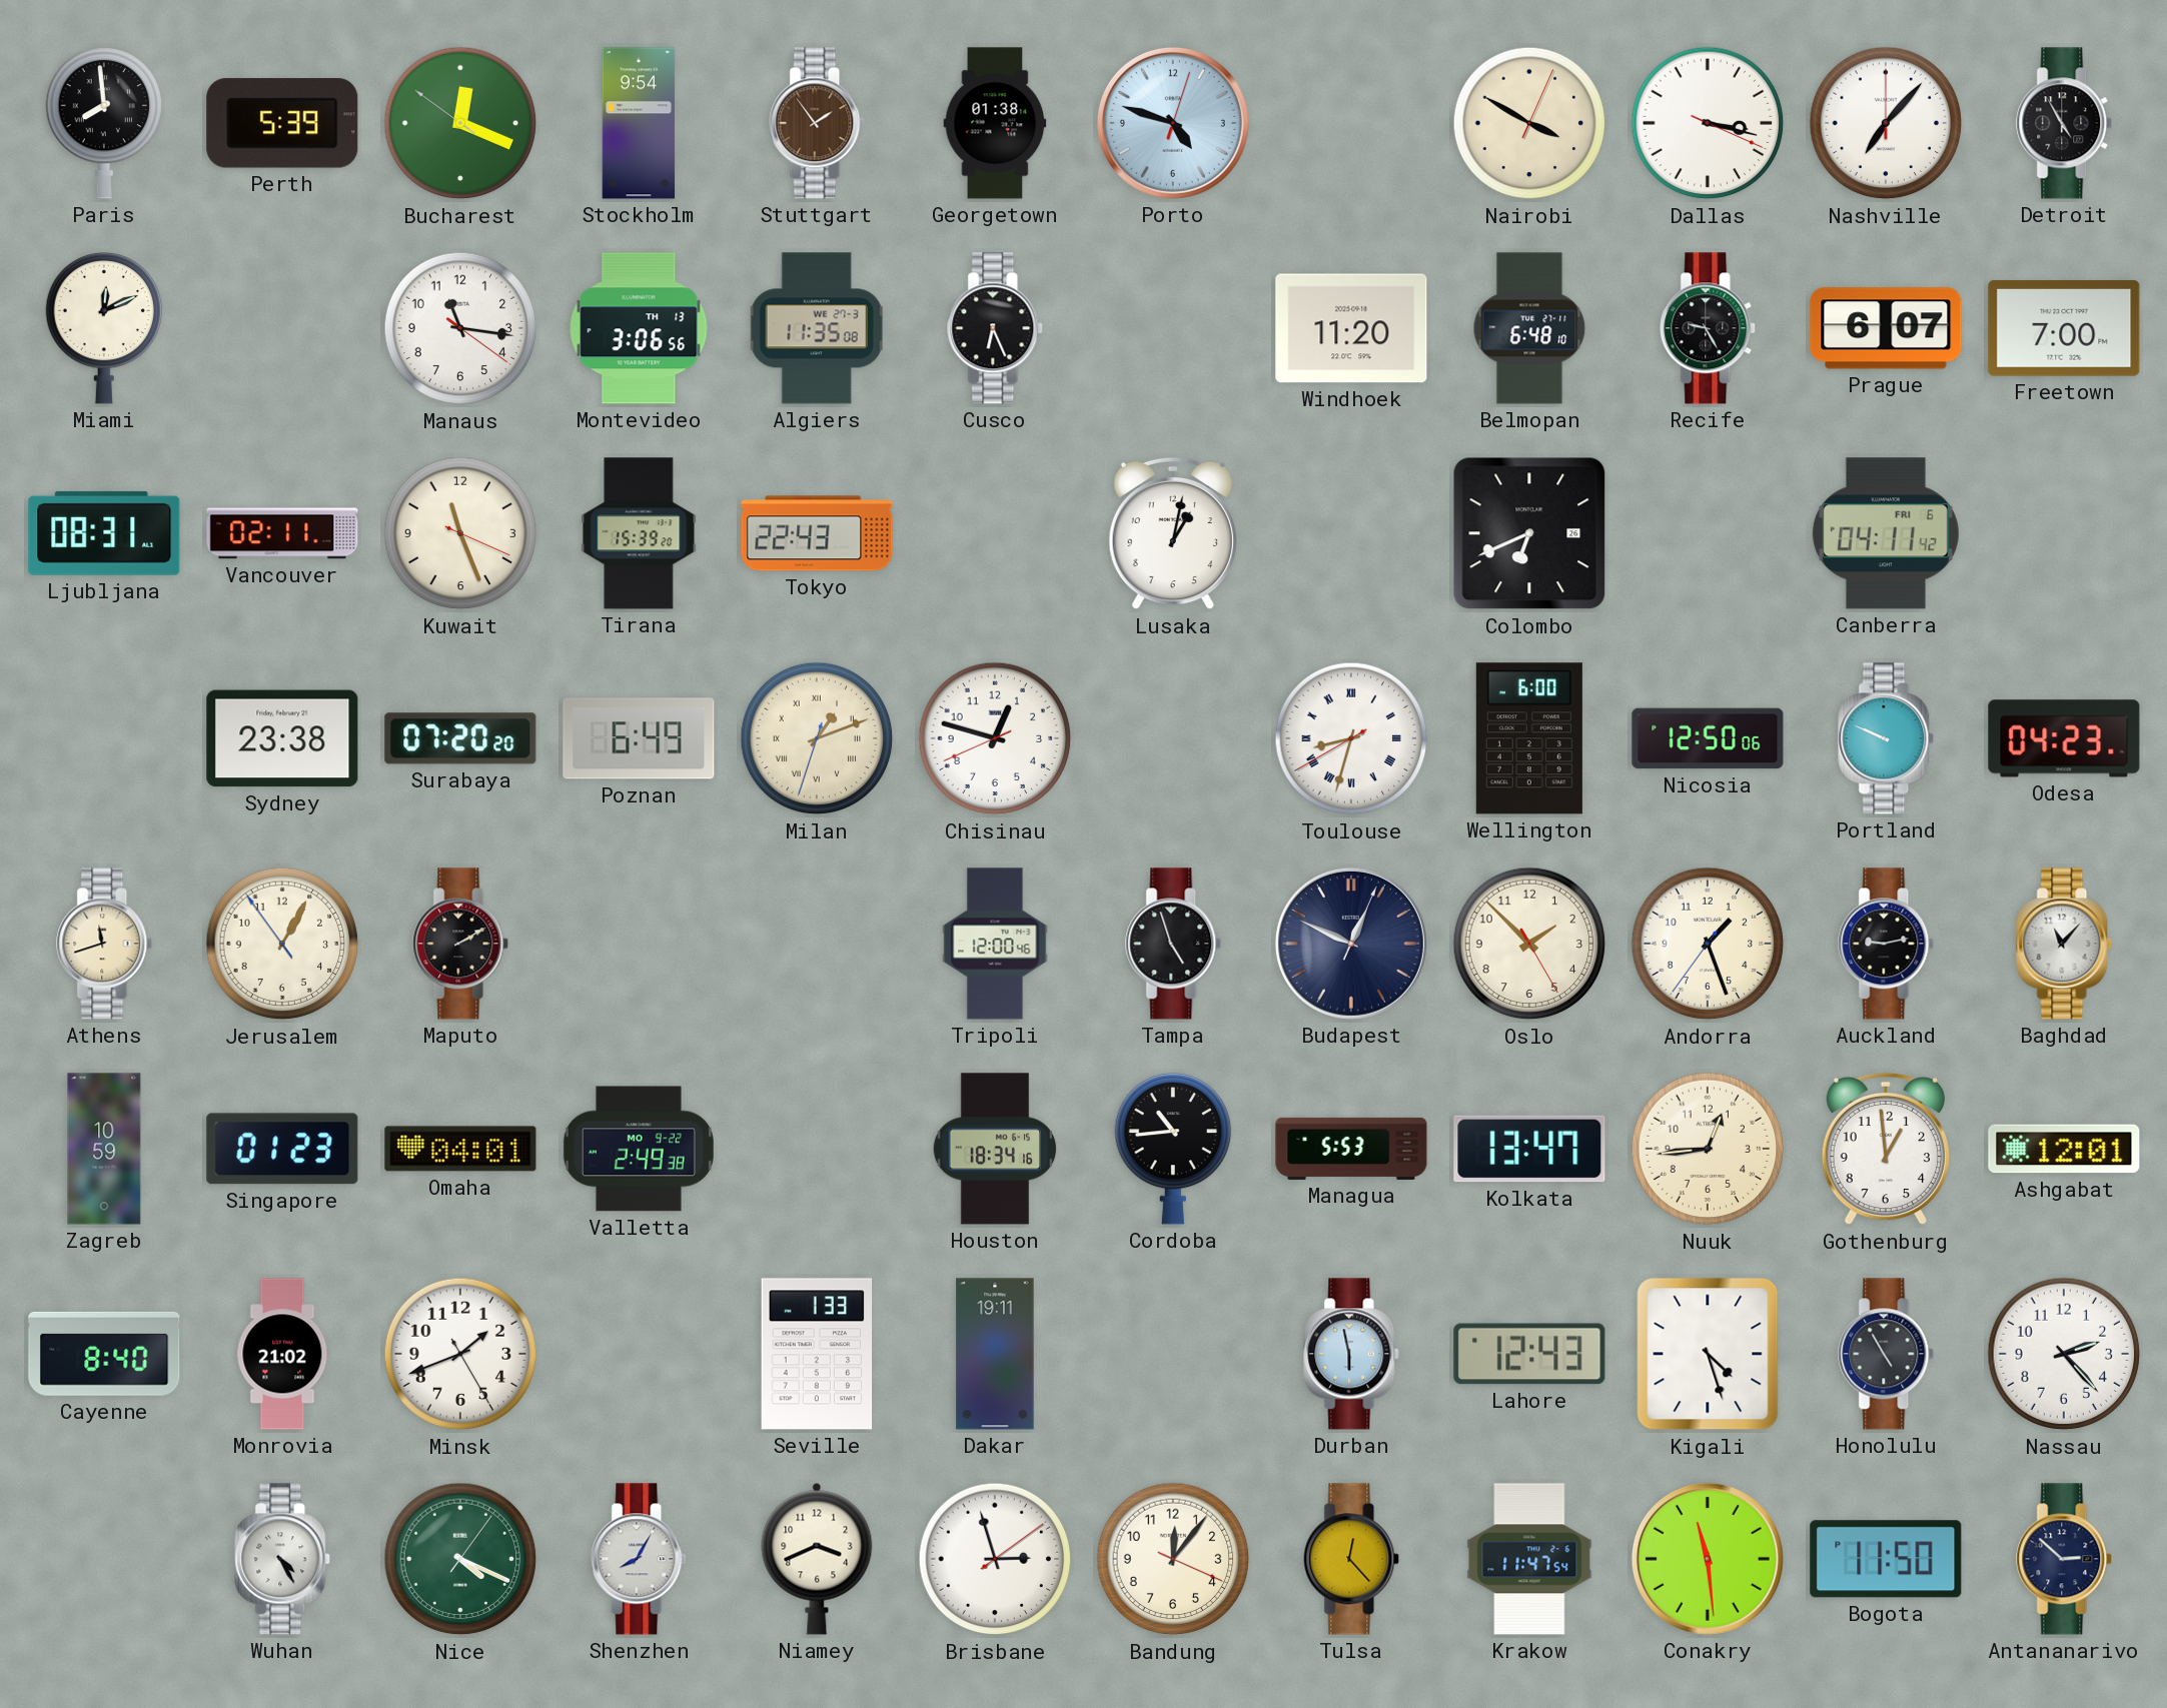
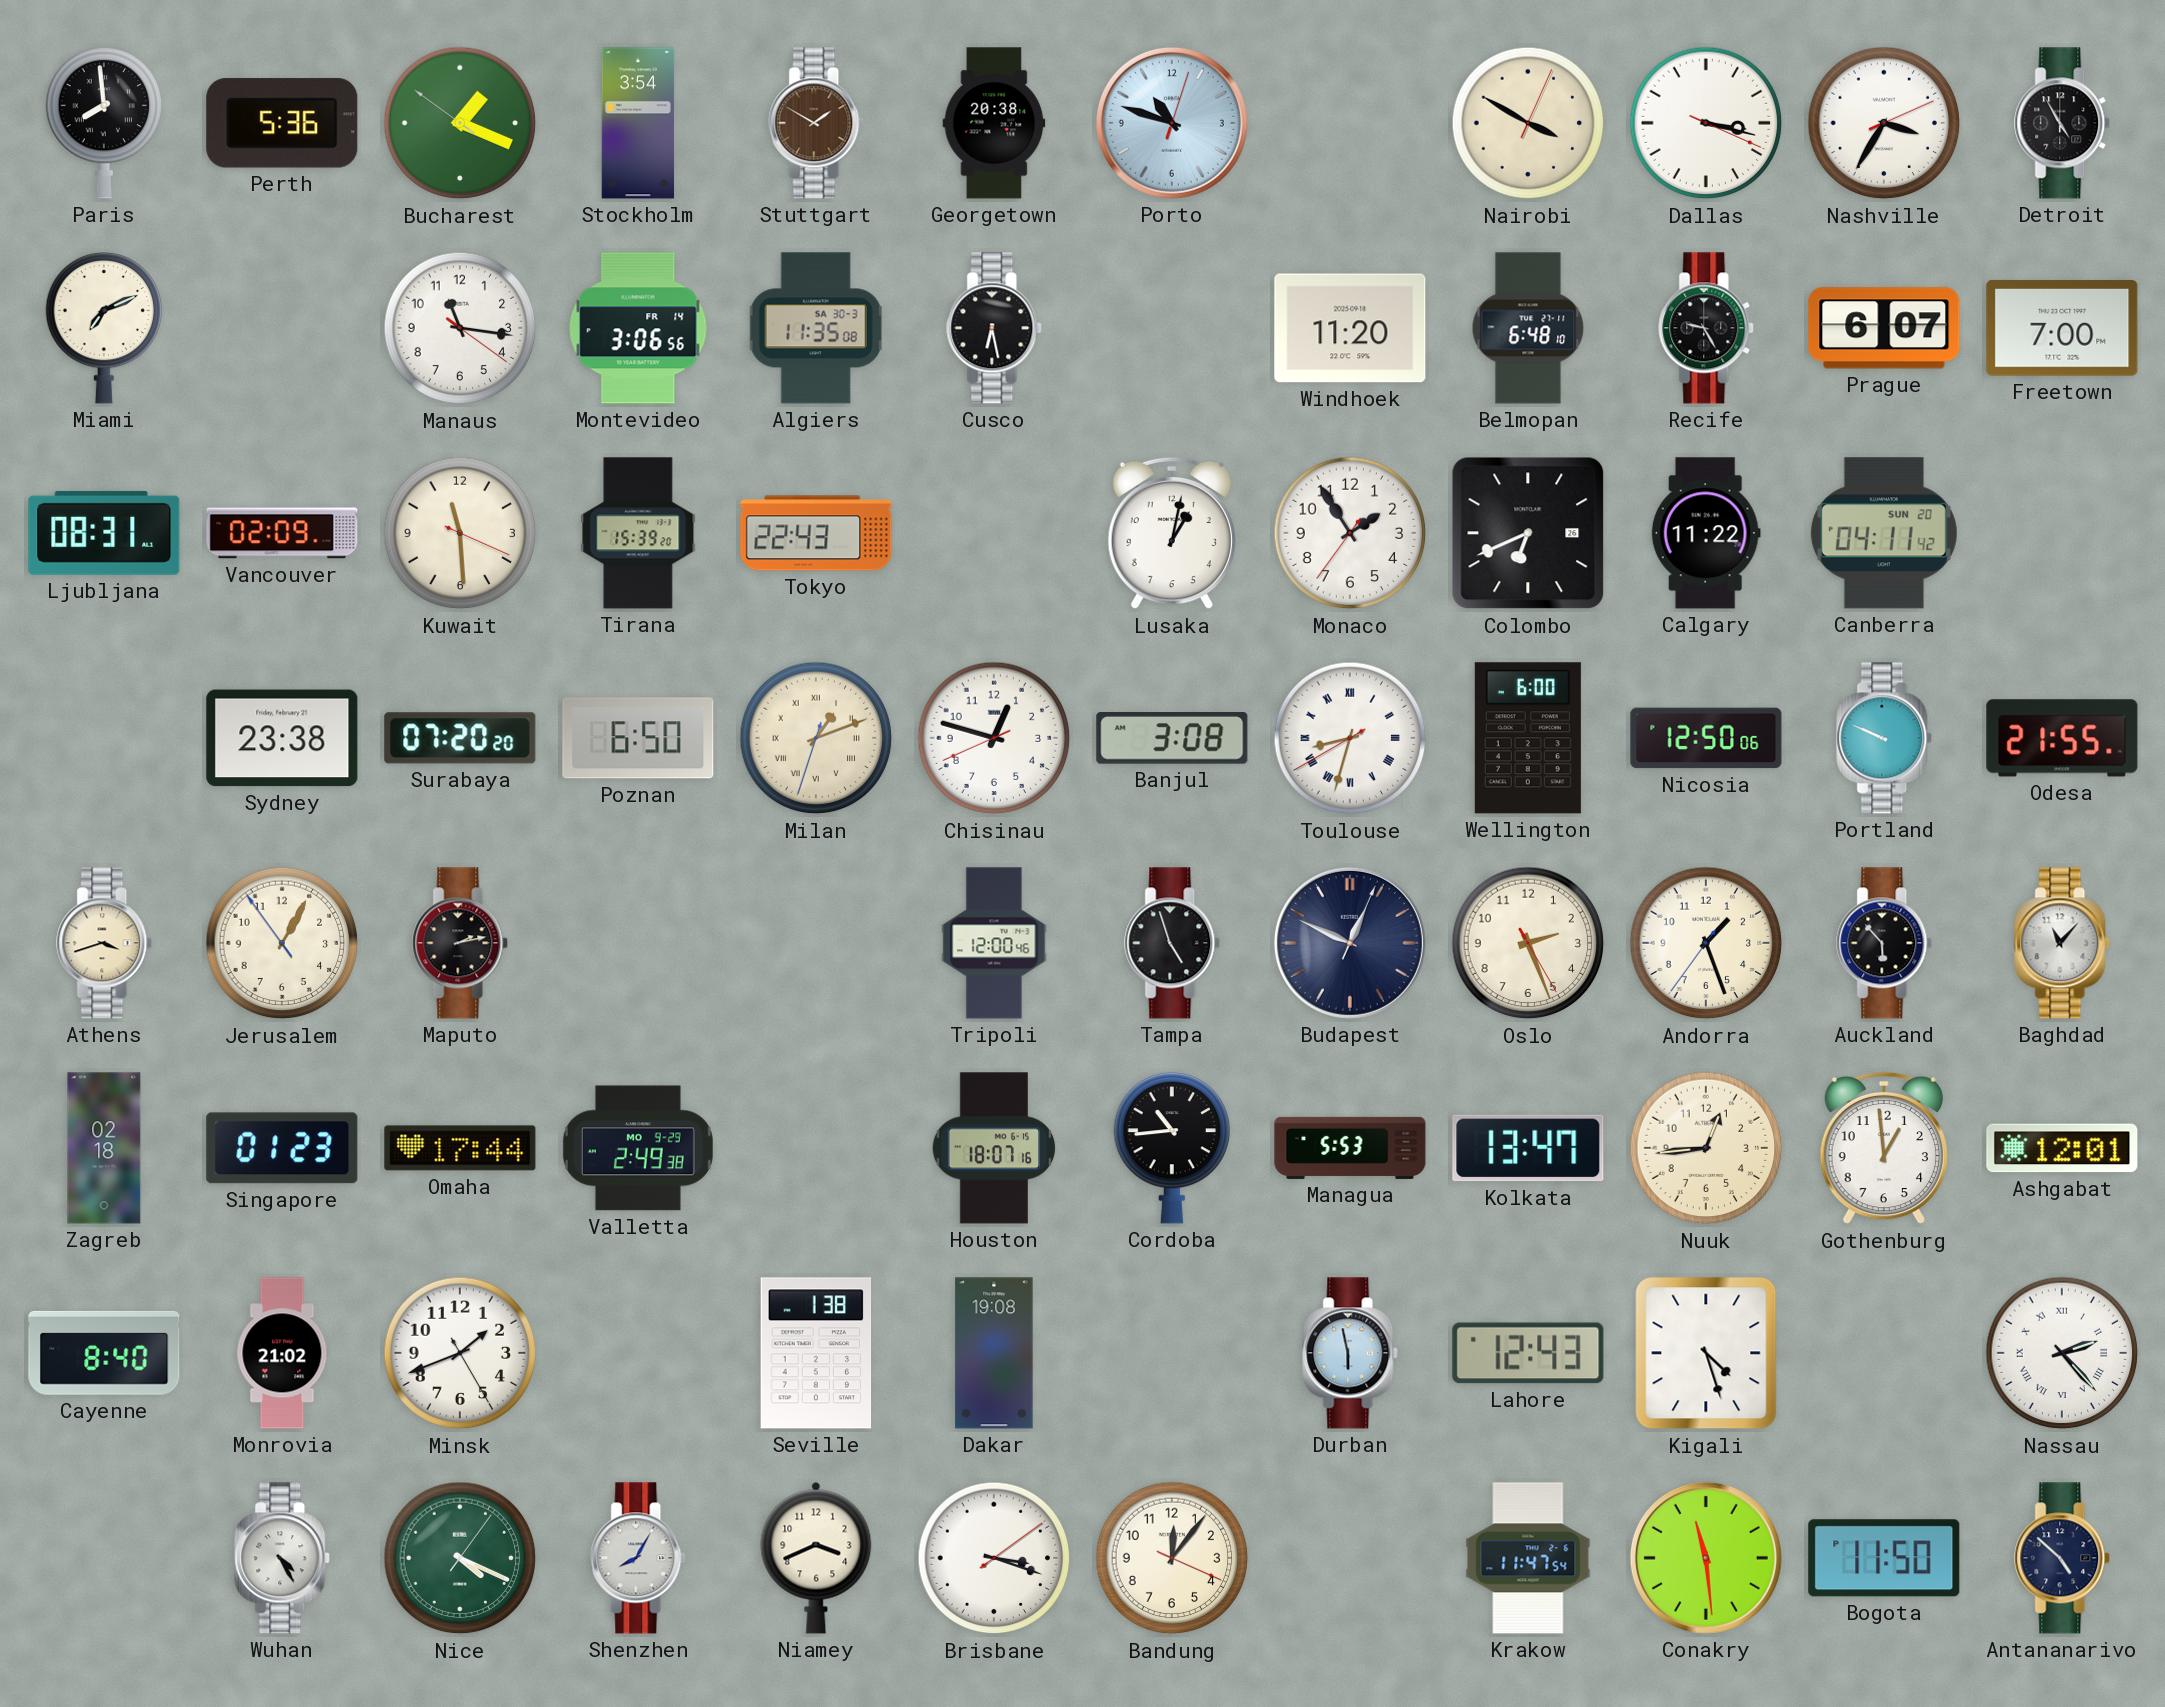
Perth: 5:39 -> 5:36
Bucharest: 12:18 -> 1:18
Stockholm: 9:54 -> 3:54
Stuttgart: 1:54 -> 1:50
Georgetown: 01:38 -> 20:38
Porto: 4:48 -> 10:48
Nashville: 7:07 -> 3:35
Miami: 12:11 -> 7:11
Montevideo date: TH 13 -> FR 14
Algiers date: WE 27-3 -> SA 30-3
Cusco: 6:26 -> 6:28
Vancouver: 02:11 -> 02:09
Kuwait: 11:26 -> 11:29
Monaco: none -> 1:54
Calgary: none -> 11:22
Canberra date: FRI 6 -> SUN 20
Poznan: 6:49 -> 6:50
Banjul: none -> 3:08
Odesa: 04:23 -> 21:55
Athens: 11:42 -> 3:42
Maputo: 2:10 -> 2:13
Oslo: 1:52 -> 2:26
Auckland: 9:13 -> 5:53
Zagreb: 10:59 -> 02:18
Omaha: 04:01 -> 17:44
Valletta date: MO 9-22 -> MO 9-29
Houston: 18:34 -> 18:07
Seville: 1:33 -> 1:38
Dakar: 19:11 -> 19:08
Honolulu: 4:55 -> none
Nassau numerals: Arabic -> Roman
Brisbane: 2:57 -> 3:18
Tulsa: 12:23 -> none
Antananarivo: 2:52 -> 4:52
